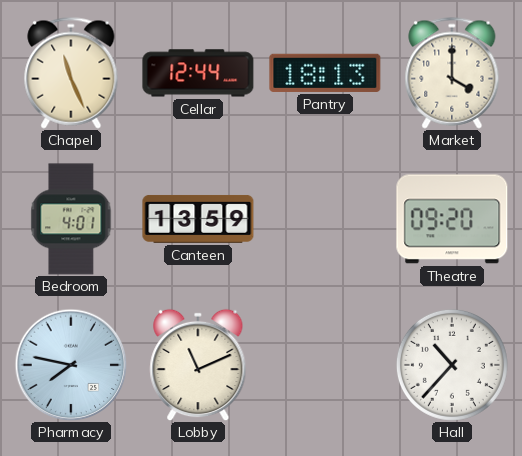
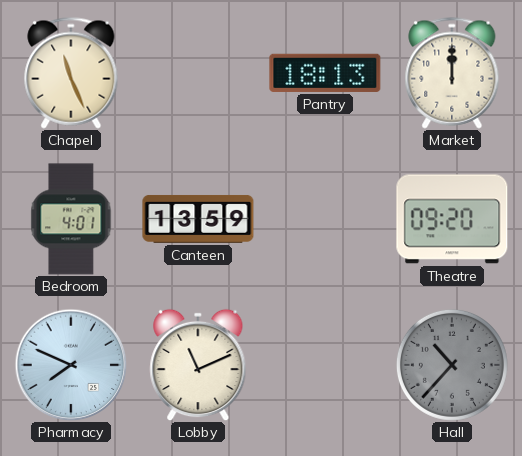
Cellar: 12:44 -> none
Market: 4:00 -> 12:00
Pharmacy: 7:47 -> 7:49
Hall dial: white -> grey
